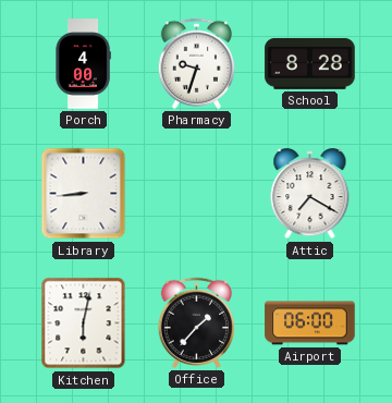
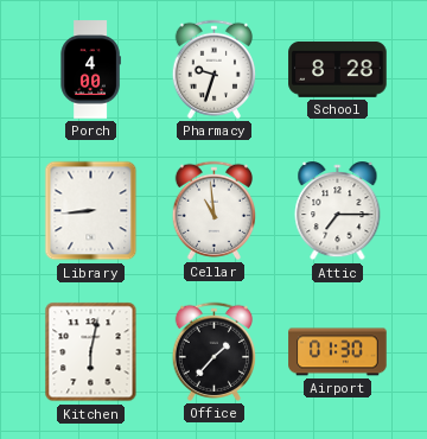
Cellar: none -> 10:59
Attic: 7:20 -> 7:15
Airport: 06:00 -> 01:30
